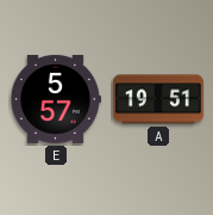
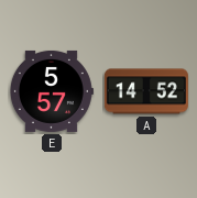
A: 19:51 -> 14:52
